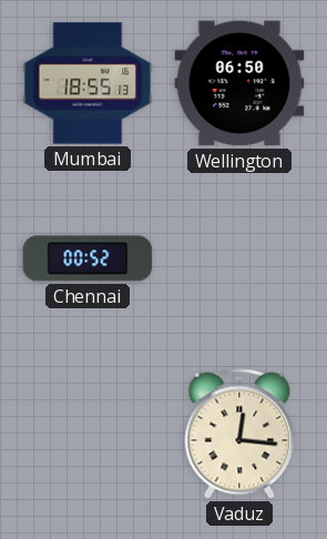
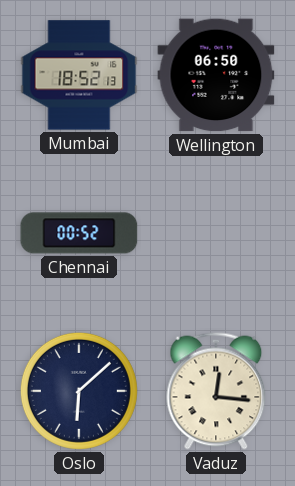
Mumbai: 18:55 -> 18:52
Oslo: none -> 6:08
